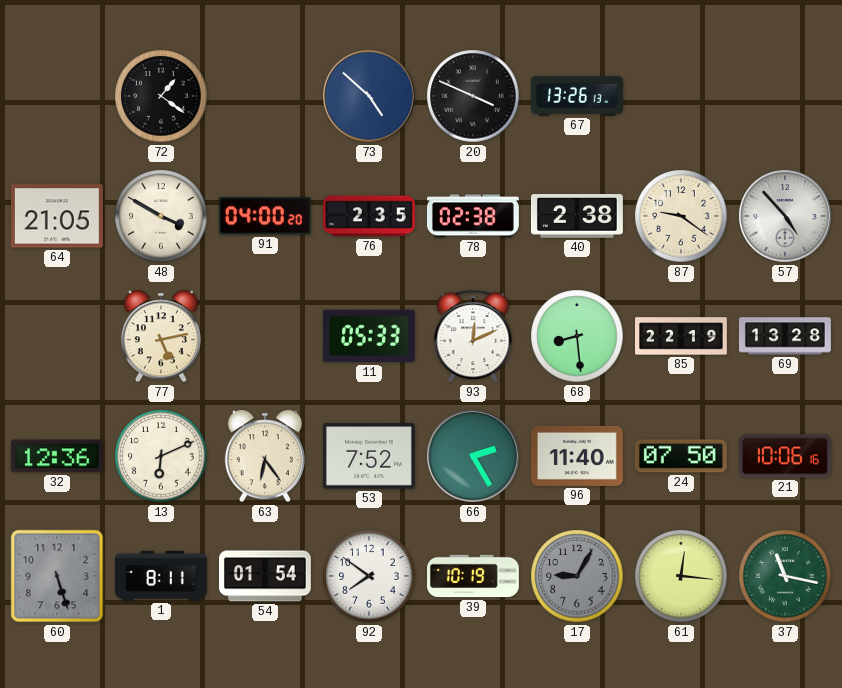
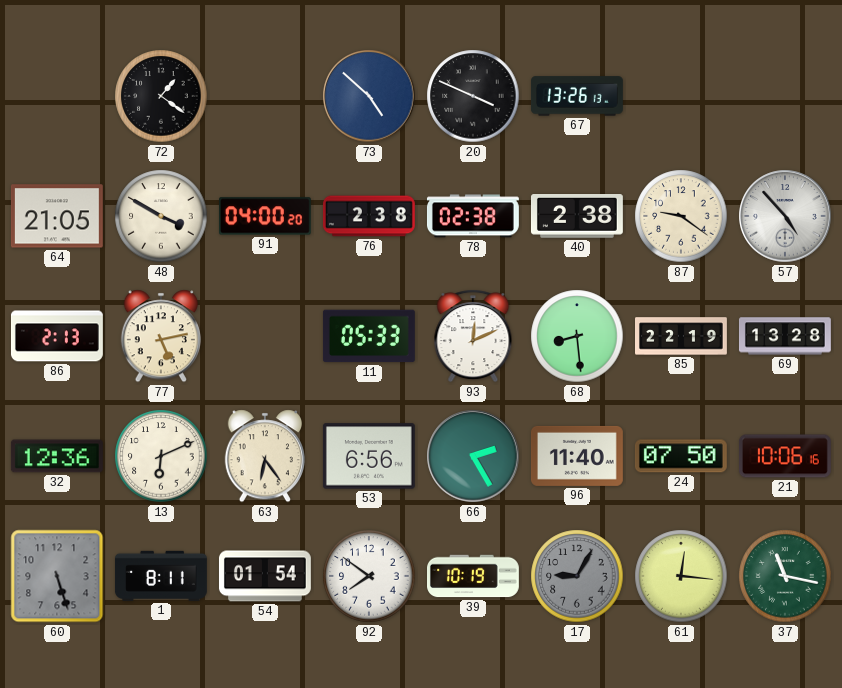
76: 2:35 -> 2:38
86: none -> 2:13
53: 7:52 -> 6:56
